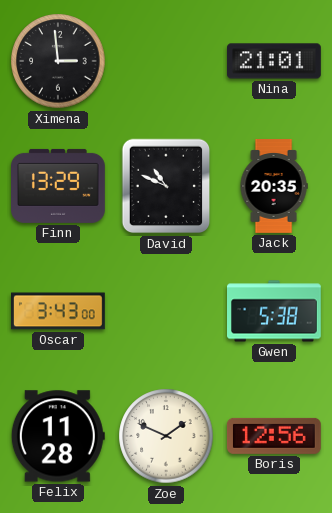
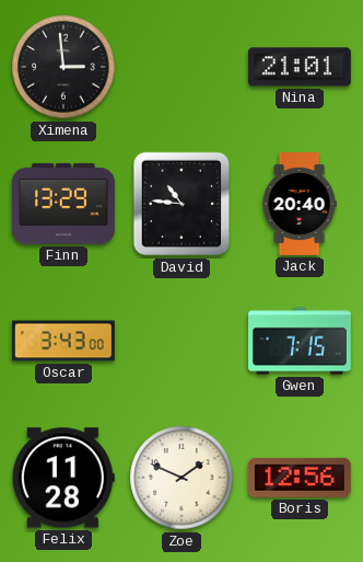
David: 10:49 -> 10:46
Jack: 20:35 -> 20:40
Gwen: 5:38 -> 7:15
